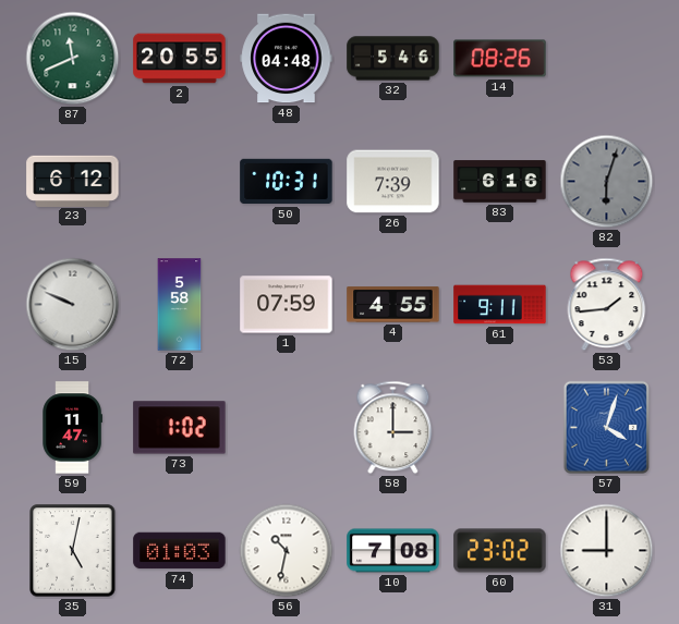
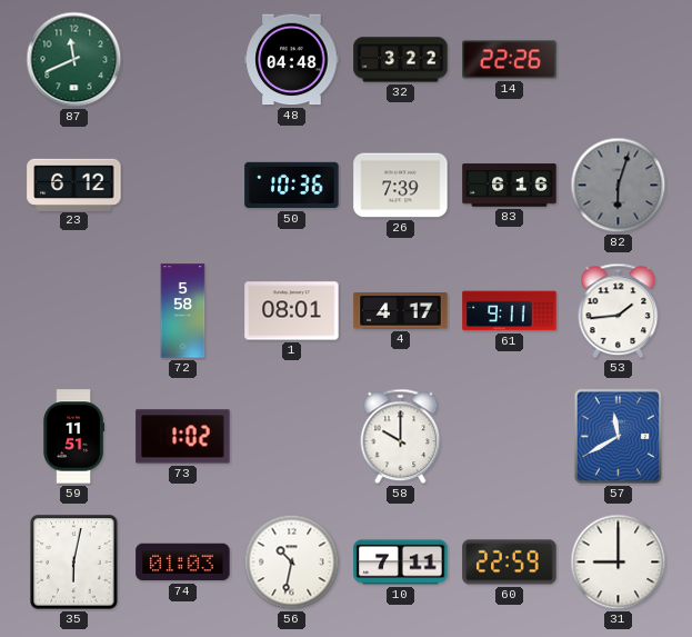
2: 20:55 -> none
32: 5:46 -> 3:22
14: 08:26 -> 22:26
50: 10:31 -> 10:36
15: 9:49 -> none
1: 07:59 -> 08:01
4: 4:55 -> 4:17
59: 11:47 -> 11:51
58: 3:00 -> 10:00
57: 4:03 -> 11:40
35: 5:02 -> 6:02
10: 7:08 -> 7:11
60: 23:02 -> 22:59
